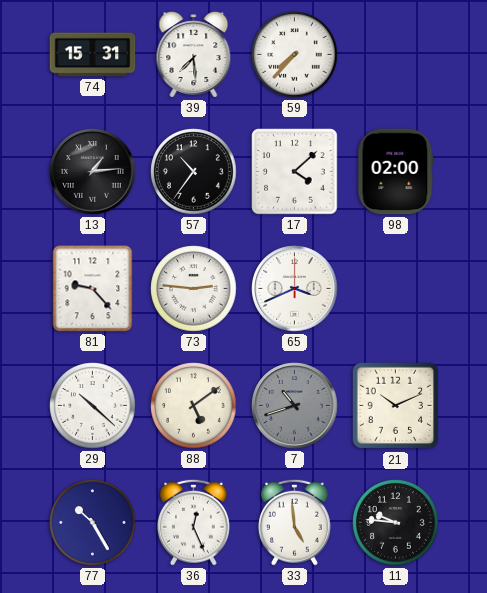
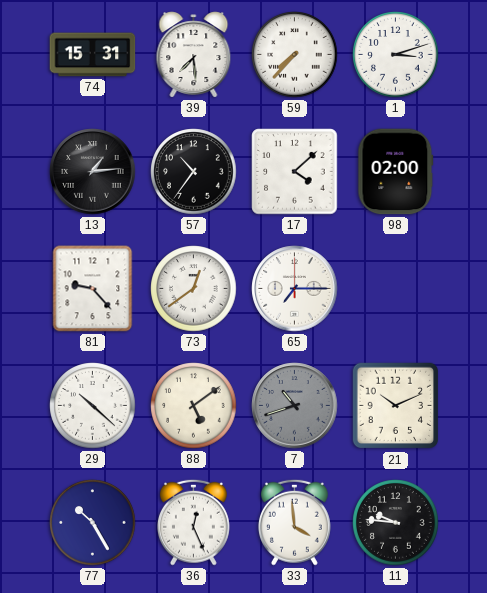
1: none -> 3:12
73: 2:46 -> 12:39
65: 3:41 -> 7:15
33: 4:59 -> 3:59
